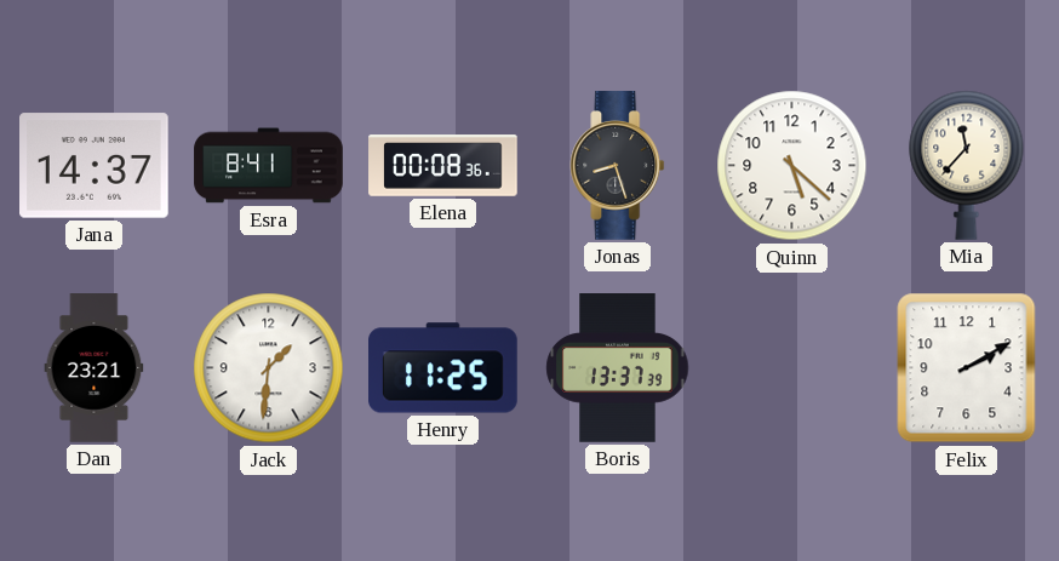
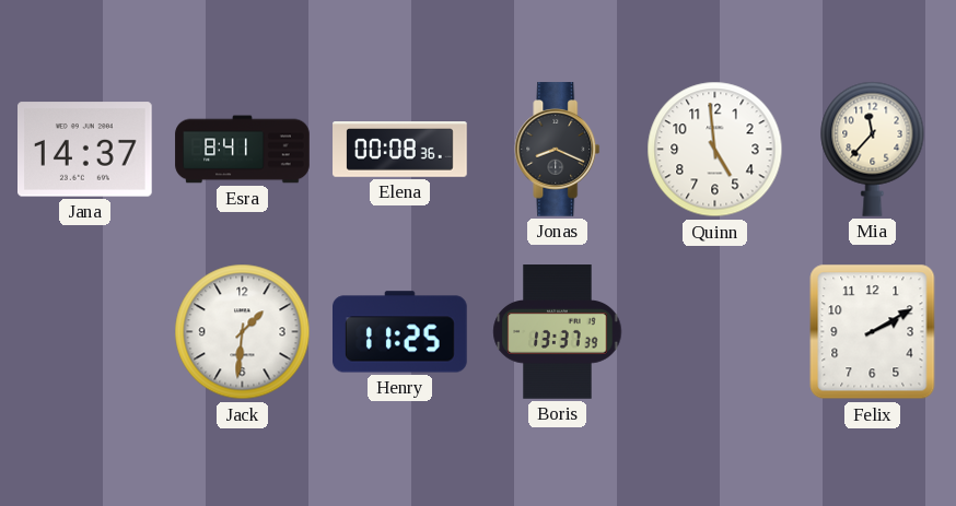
Jonas: 8:27 -> 8:19
Quinn: 5:22 -> 4:59
Dan: 23:21 -> none
